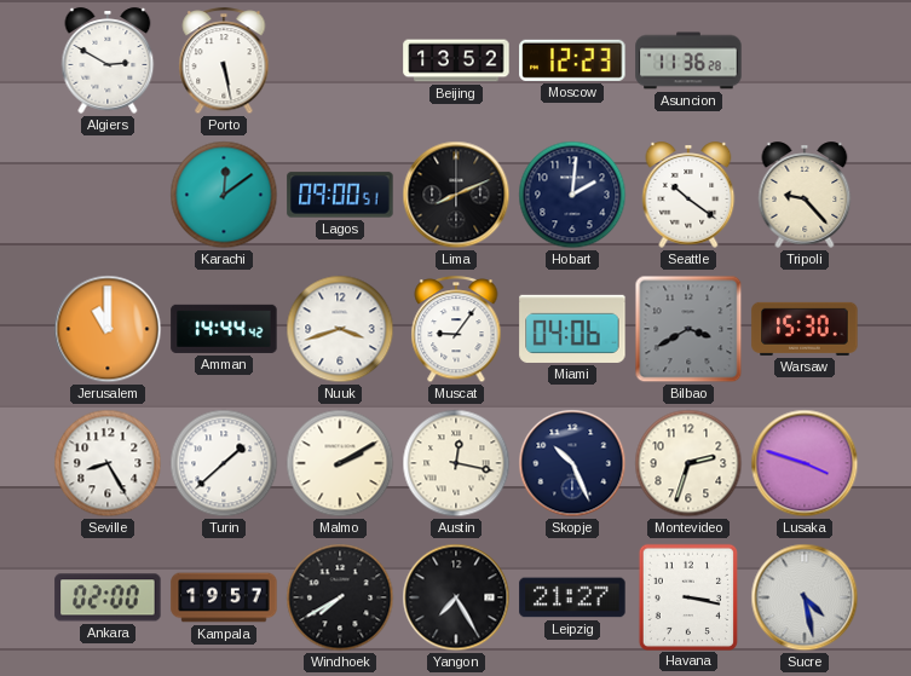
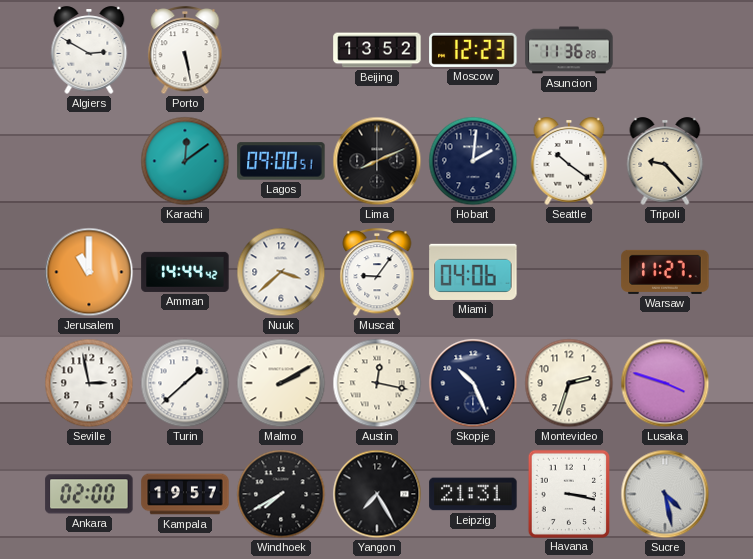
Nuuk: 3:42 -> 3:38
Bilbao: 3:40 -> none
Warsaw: 15:30 -> 11:27
Seville: 8:25 -> 2:58
Leipzig: 21:27 -> 21:31
